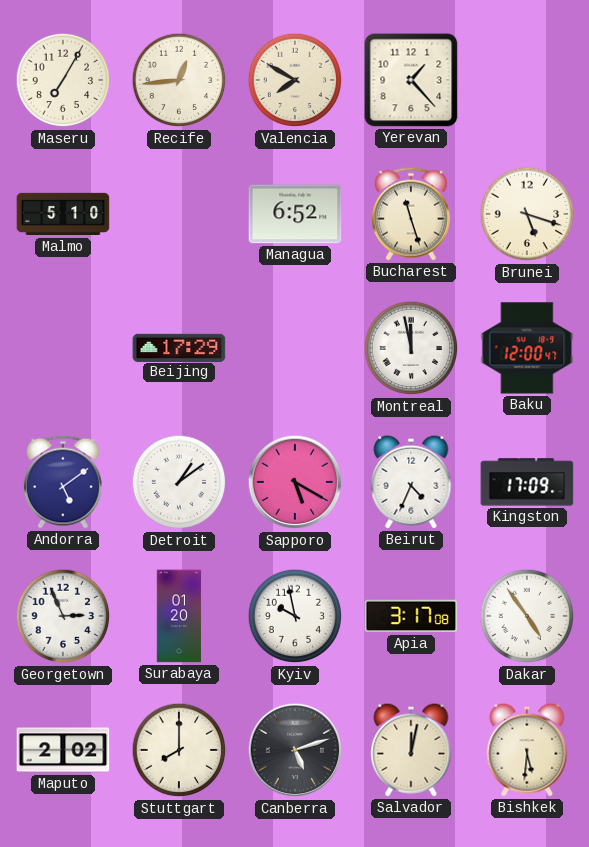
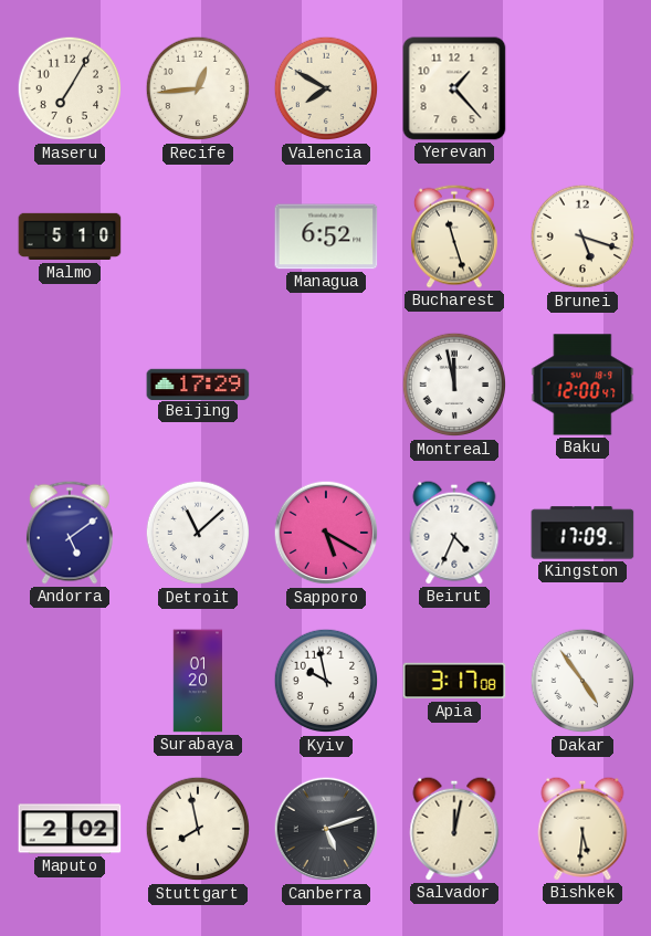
Detroit: 1:09 -> 11:08
Georgetown: 2:56 -> none
Stuttgart: 8:00 -> 7:58
